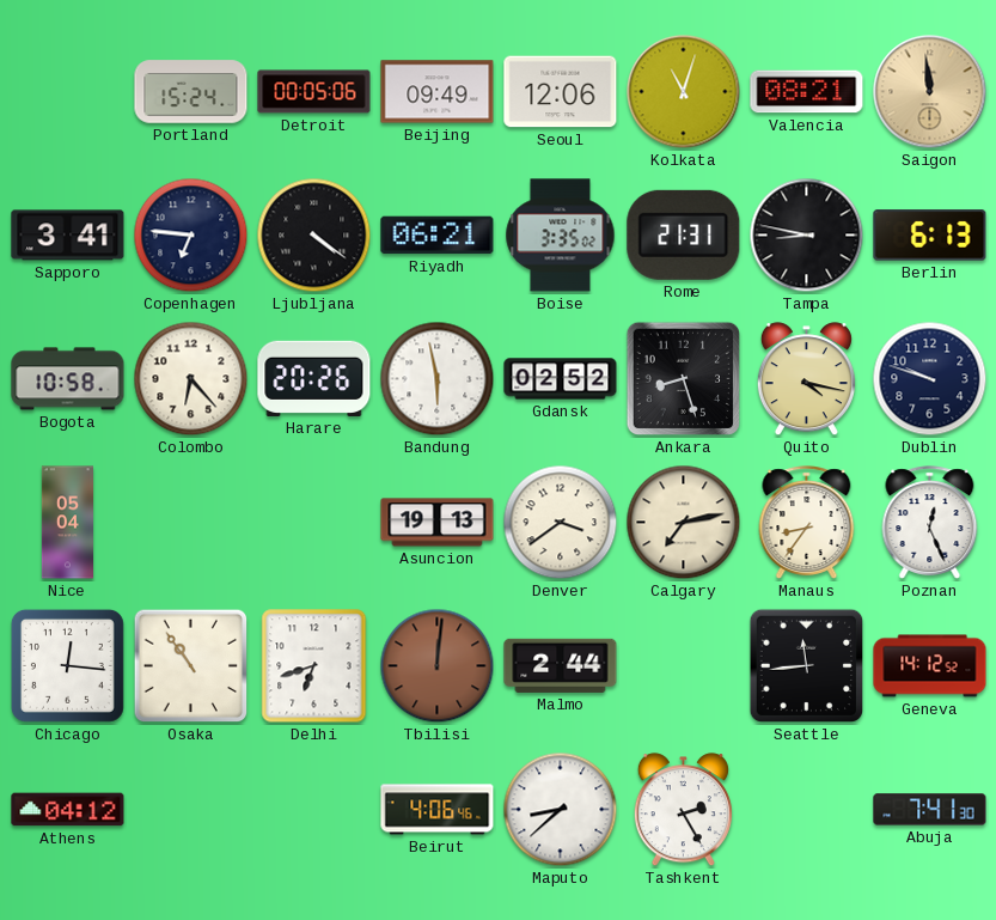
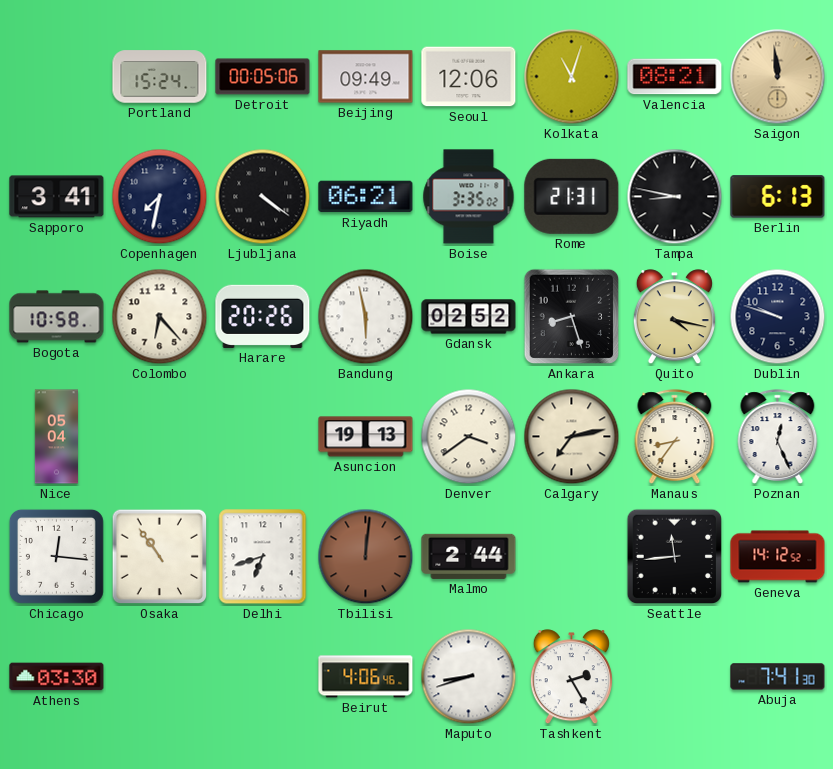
Copenhagen: 6:46 -> 7:32
Athens: 04:12 -> 03:30
Maputo: 8:38 -> 8:42
